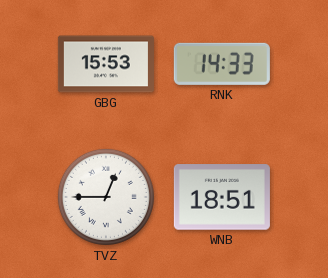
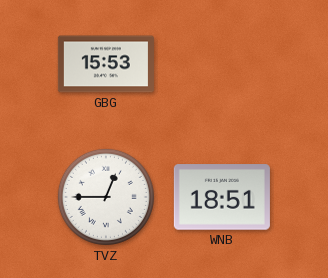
RNK: 14:33 -> none
